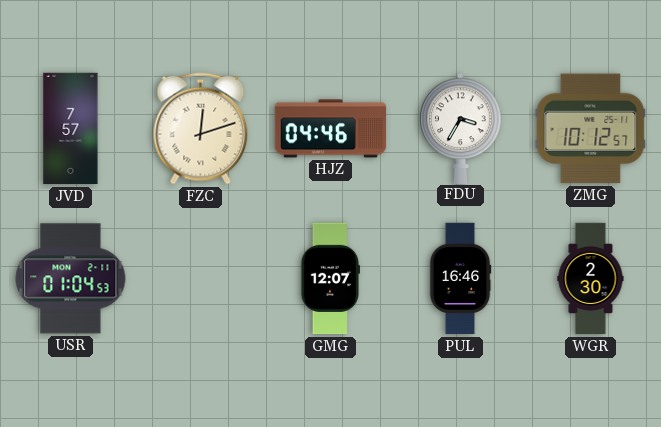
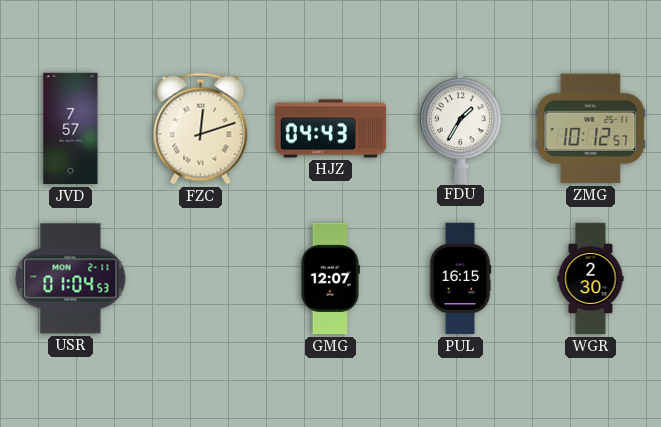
HJZ: 04:46 -> 04:43
FDU: 3:35 -> 1:35
PUL: 16:46 -> 16:15
